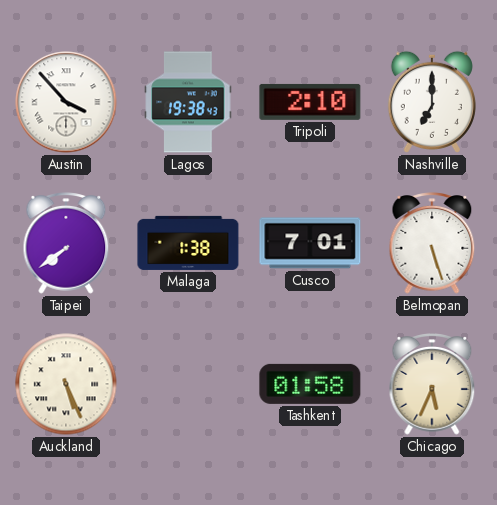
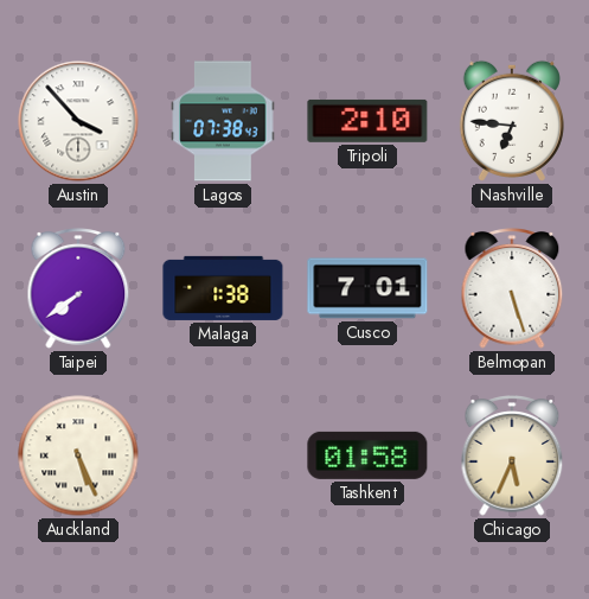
Lagos: 19:38 -> 07:38
Nashville: 7:00 -> 6:46
